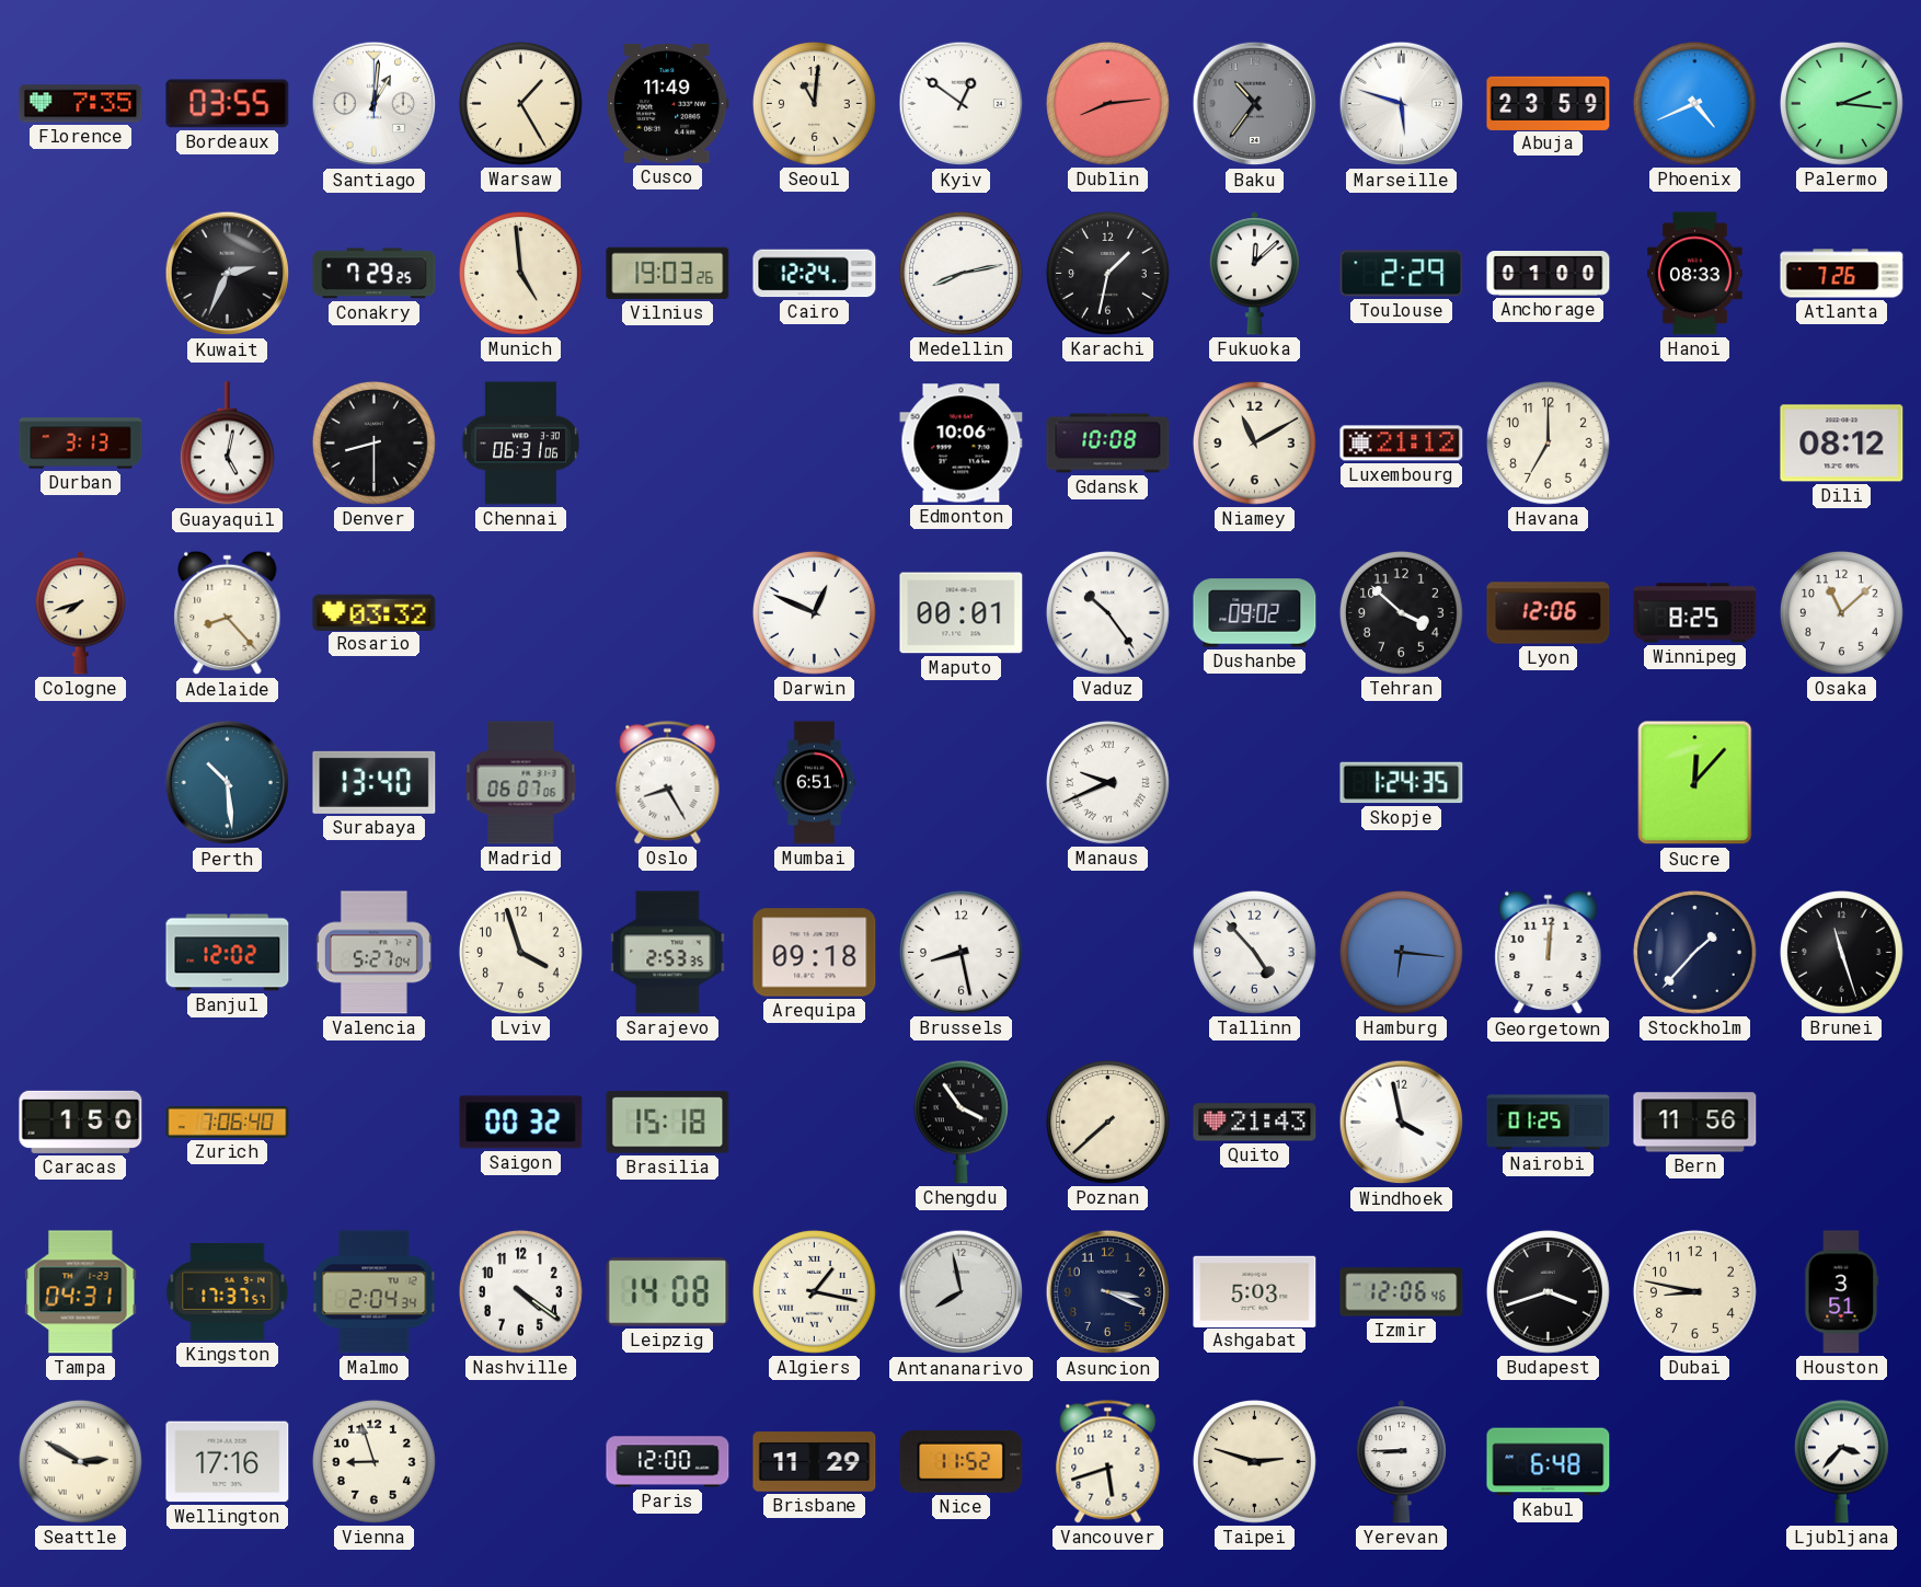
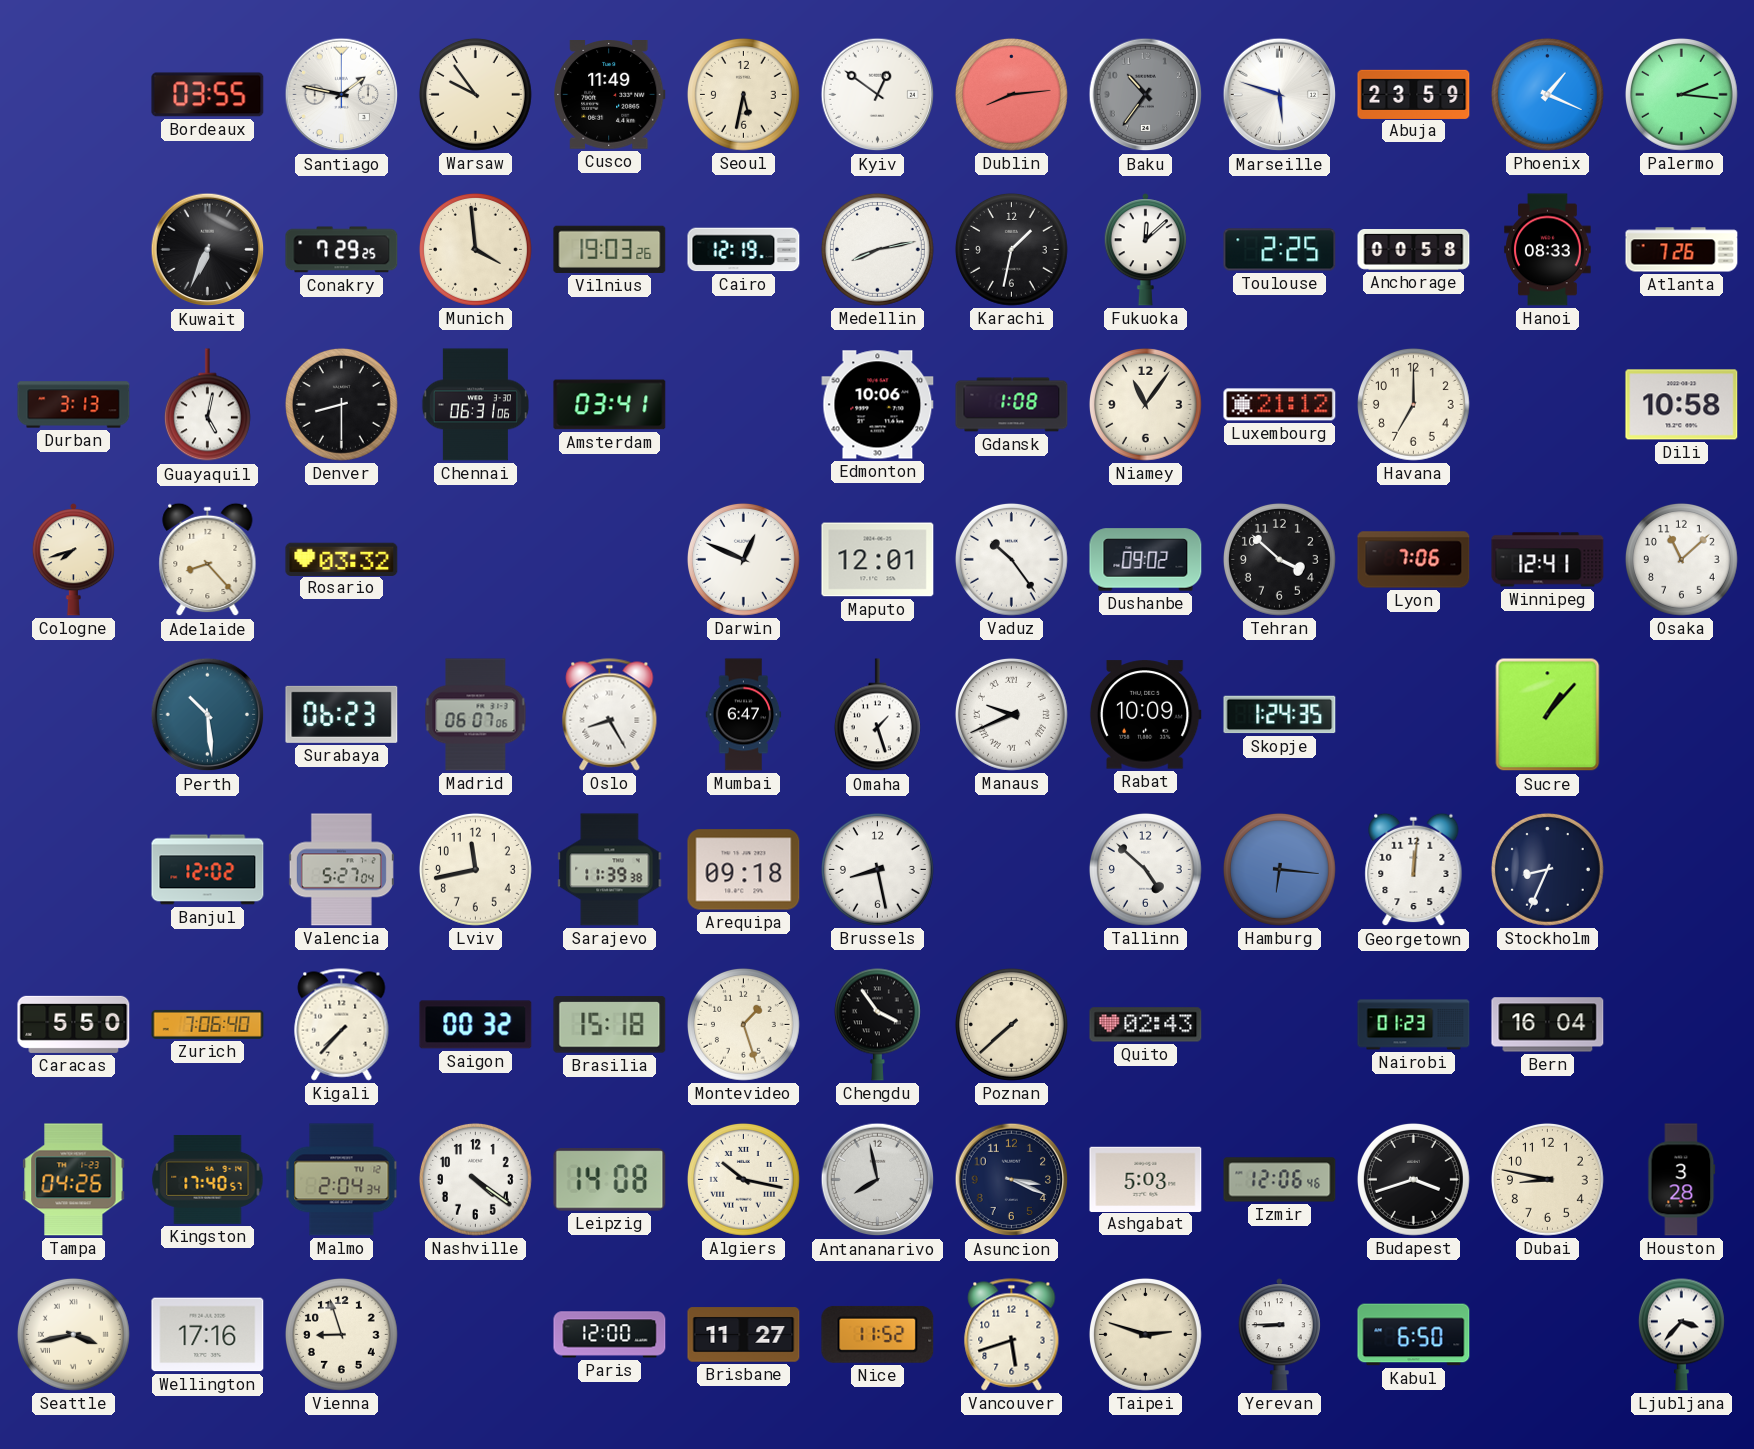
Florence: 7:35 -> none
Santiago: 1:01 -> 1:47
Warsaw: 1:25 -> 9:54
Seoul: 11:01 -> 5:32
Phoenix: 4:41 -> 1:19
Kuwait: 2:34 -> 6:34
Munich: 4:59 -> 3:59
Cairo: 12:24 -> 12:19
Toulouse: 2:29 -> 2:25
Anchorage: 01:00 -> 00:58
Amsterdam: none -> 03:41
Gdansk: 10:08 -> 1:08
Niamey: 11:10 -> 11:06
Dili: 08:12 -> 10:58
Maputo: 00:01 -> 12:01
Lyon: 12:06 -> 7:06
Winnipeg: 8:25 -> 12:41
Surabaya: 13:40 -> 06:23
Mumbai: 6:51 -> 6:47
Omaha: none -> 1:27
Rabat: none -> 10:09
Sucre: 12:07 -> 1:07
Lviv: 3:57 -> 11:43
Sarajevo: 2:53 -> 11:39
Tallinn: 4:53 -> 4:52
Stockholm: 1:37 -> 8:34
Brunei: 11:27 -> none
Caracas: 1:50 -> 5:50
Kigali: none -> 7:37
Montevideo: none -> 1:27
Quito: 21:43 -> 02:43
Windhoek: 3:58 -> none
Nairobi: 01:25 -> 01:23
Bern: 11:56 -> 16:04
Tampa: 04:31 -> 04:26
Kingston: 17:37 -> 17:40
Algiers: 1:17 -> 10:17
Houston: 3:51 -> 3:28
Seattle: 2:50 -> 3:43
Brisbane: 11:29 -> 11:27
Kabul: 6:48 -> 6:50
